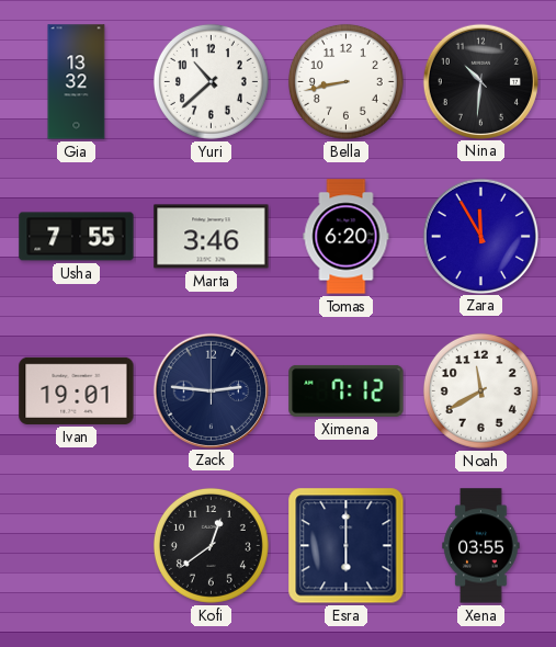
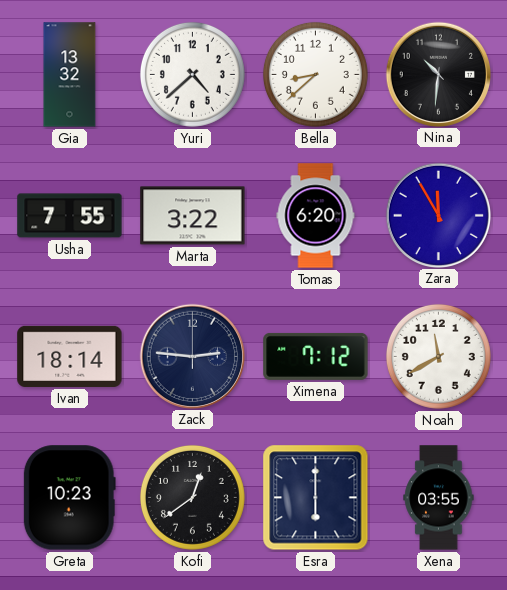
Yuri: 10:38 -> 4:38
Bella: 8:43 -> 8:38
Marta: 3:46 -> 3:22
Ivan: 19:01 -> 18:14
Greta: none -> 10:23
